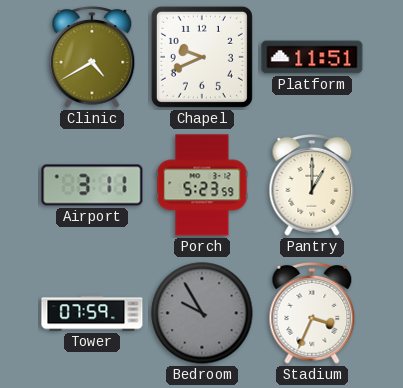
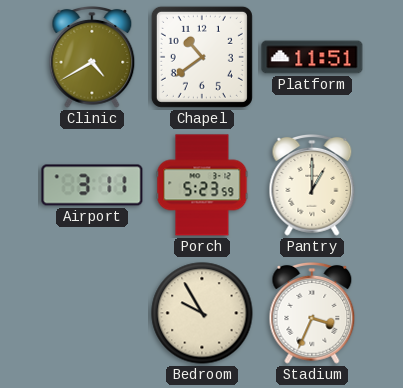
Chapel: 9:41 -> 10:39
Tower: 07:59 -> none
Bedroom dial: grey -> cream
